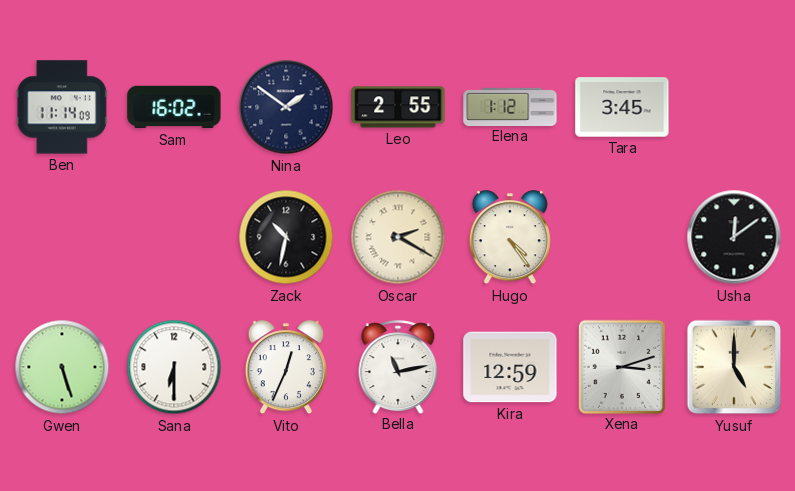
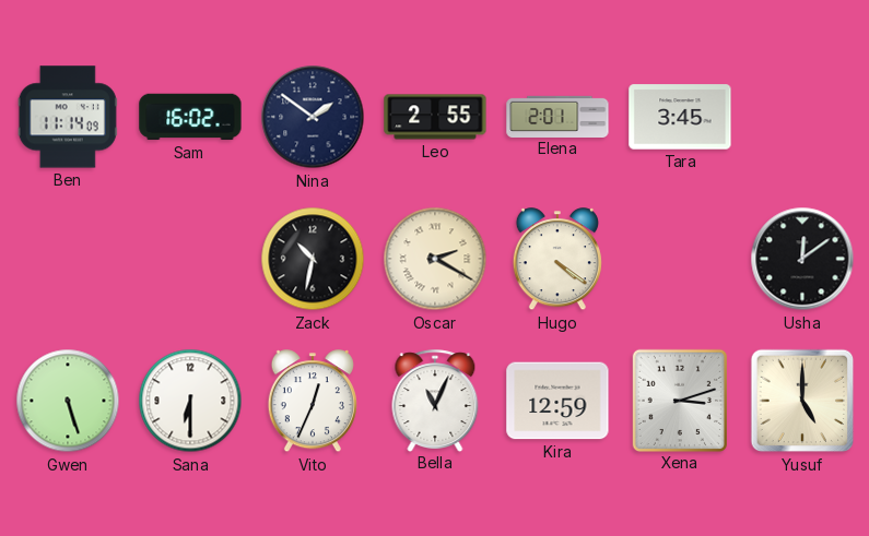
Elena: 1:12 -> 2:01
Hugo: 4:24 -> 4:21
Bella: 11:13 -> 11:04
